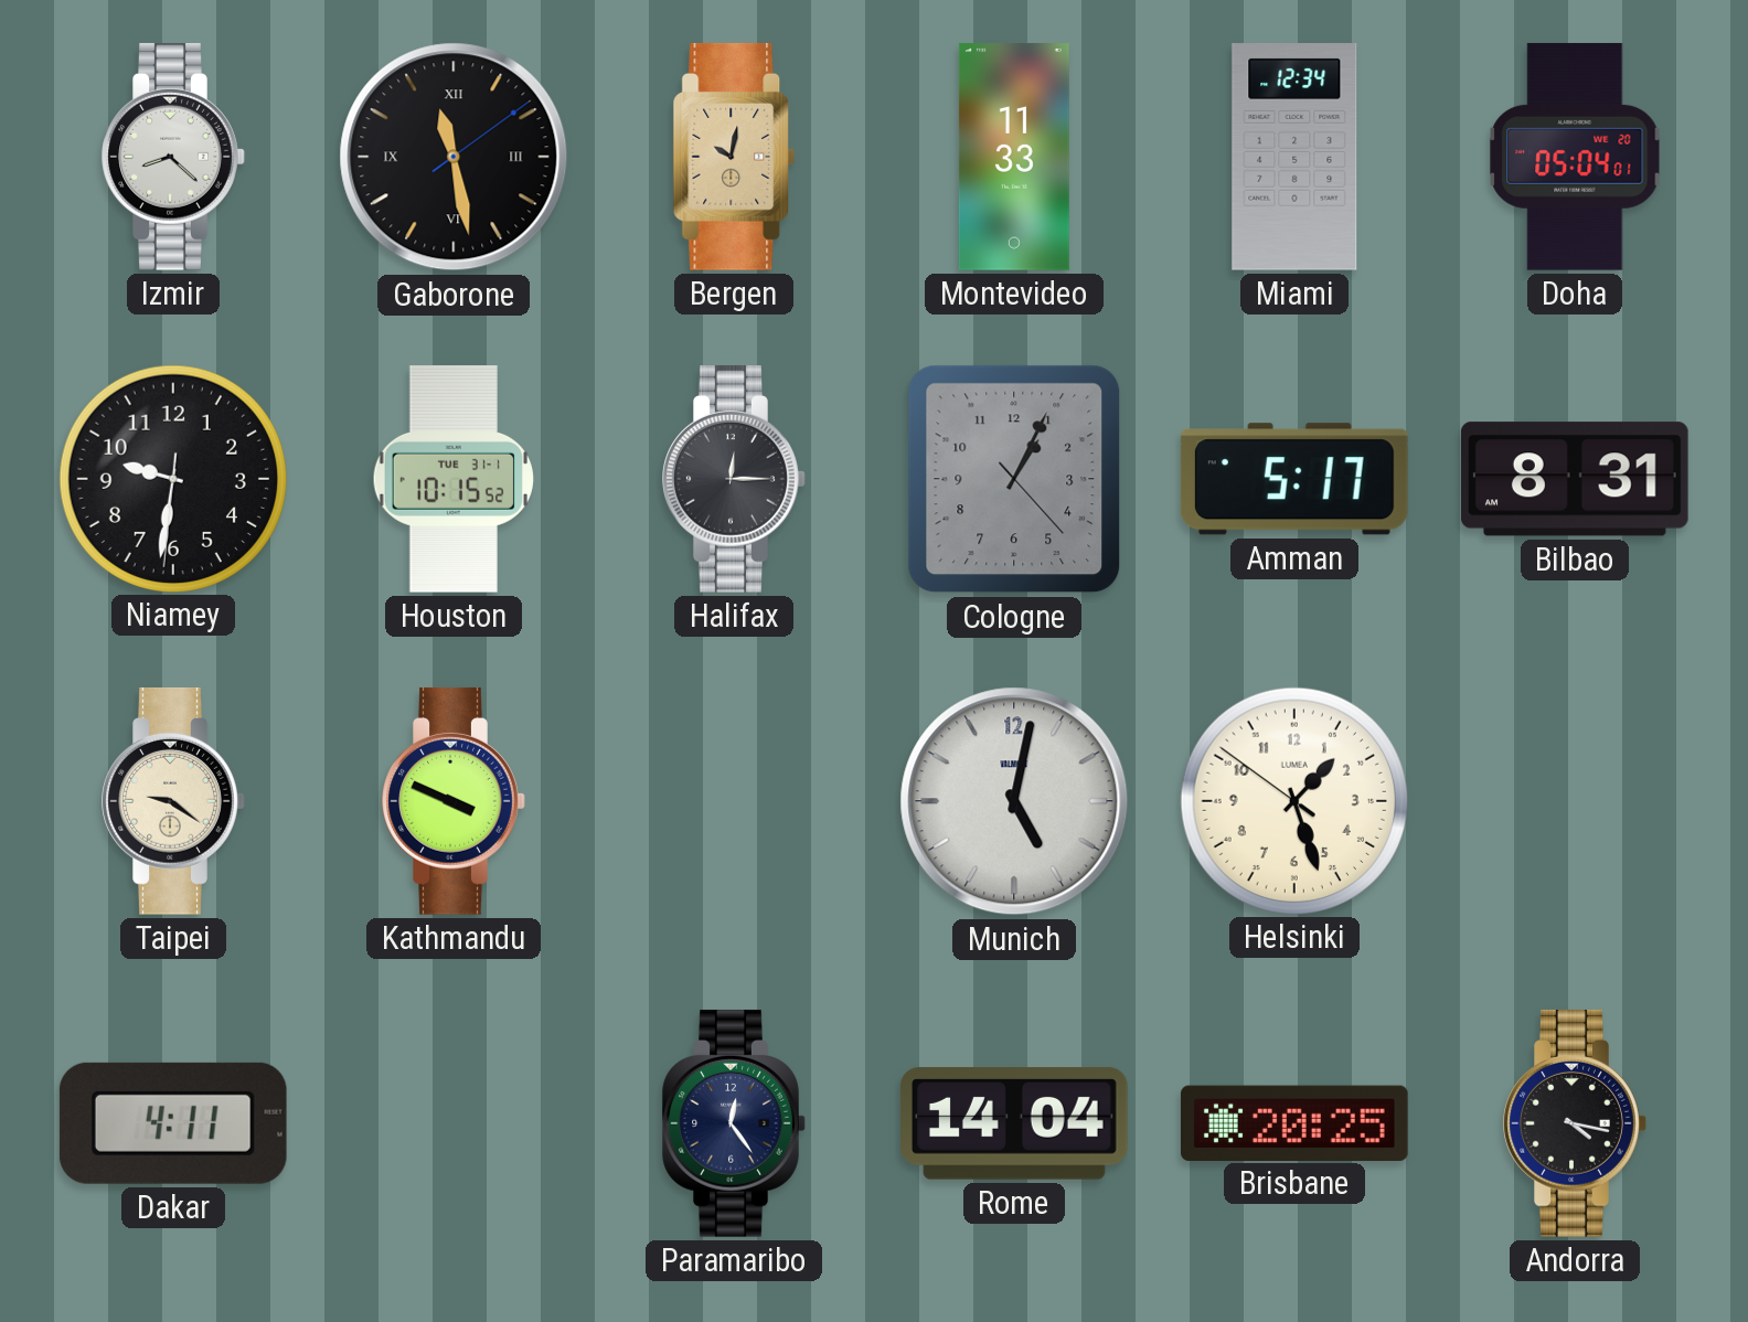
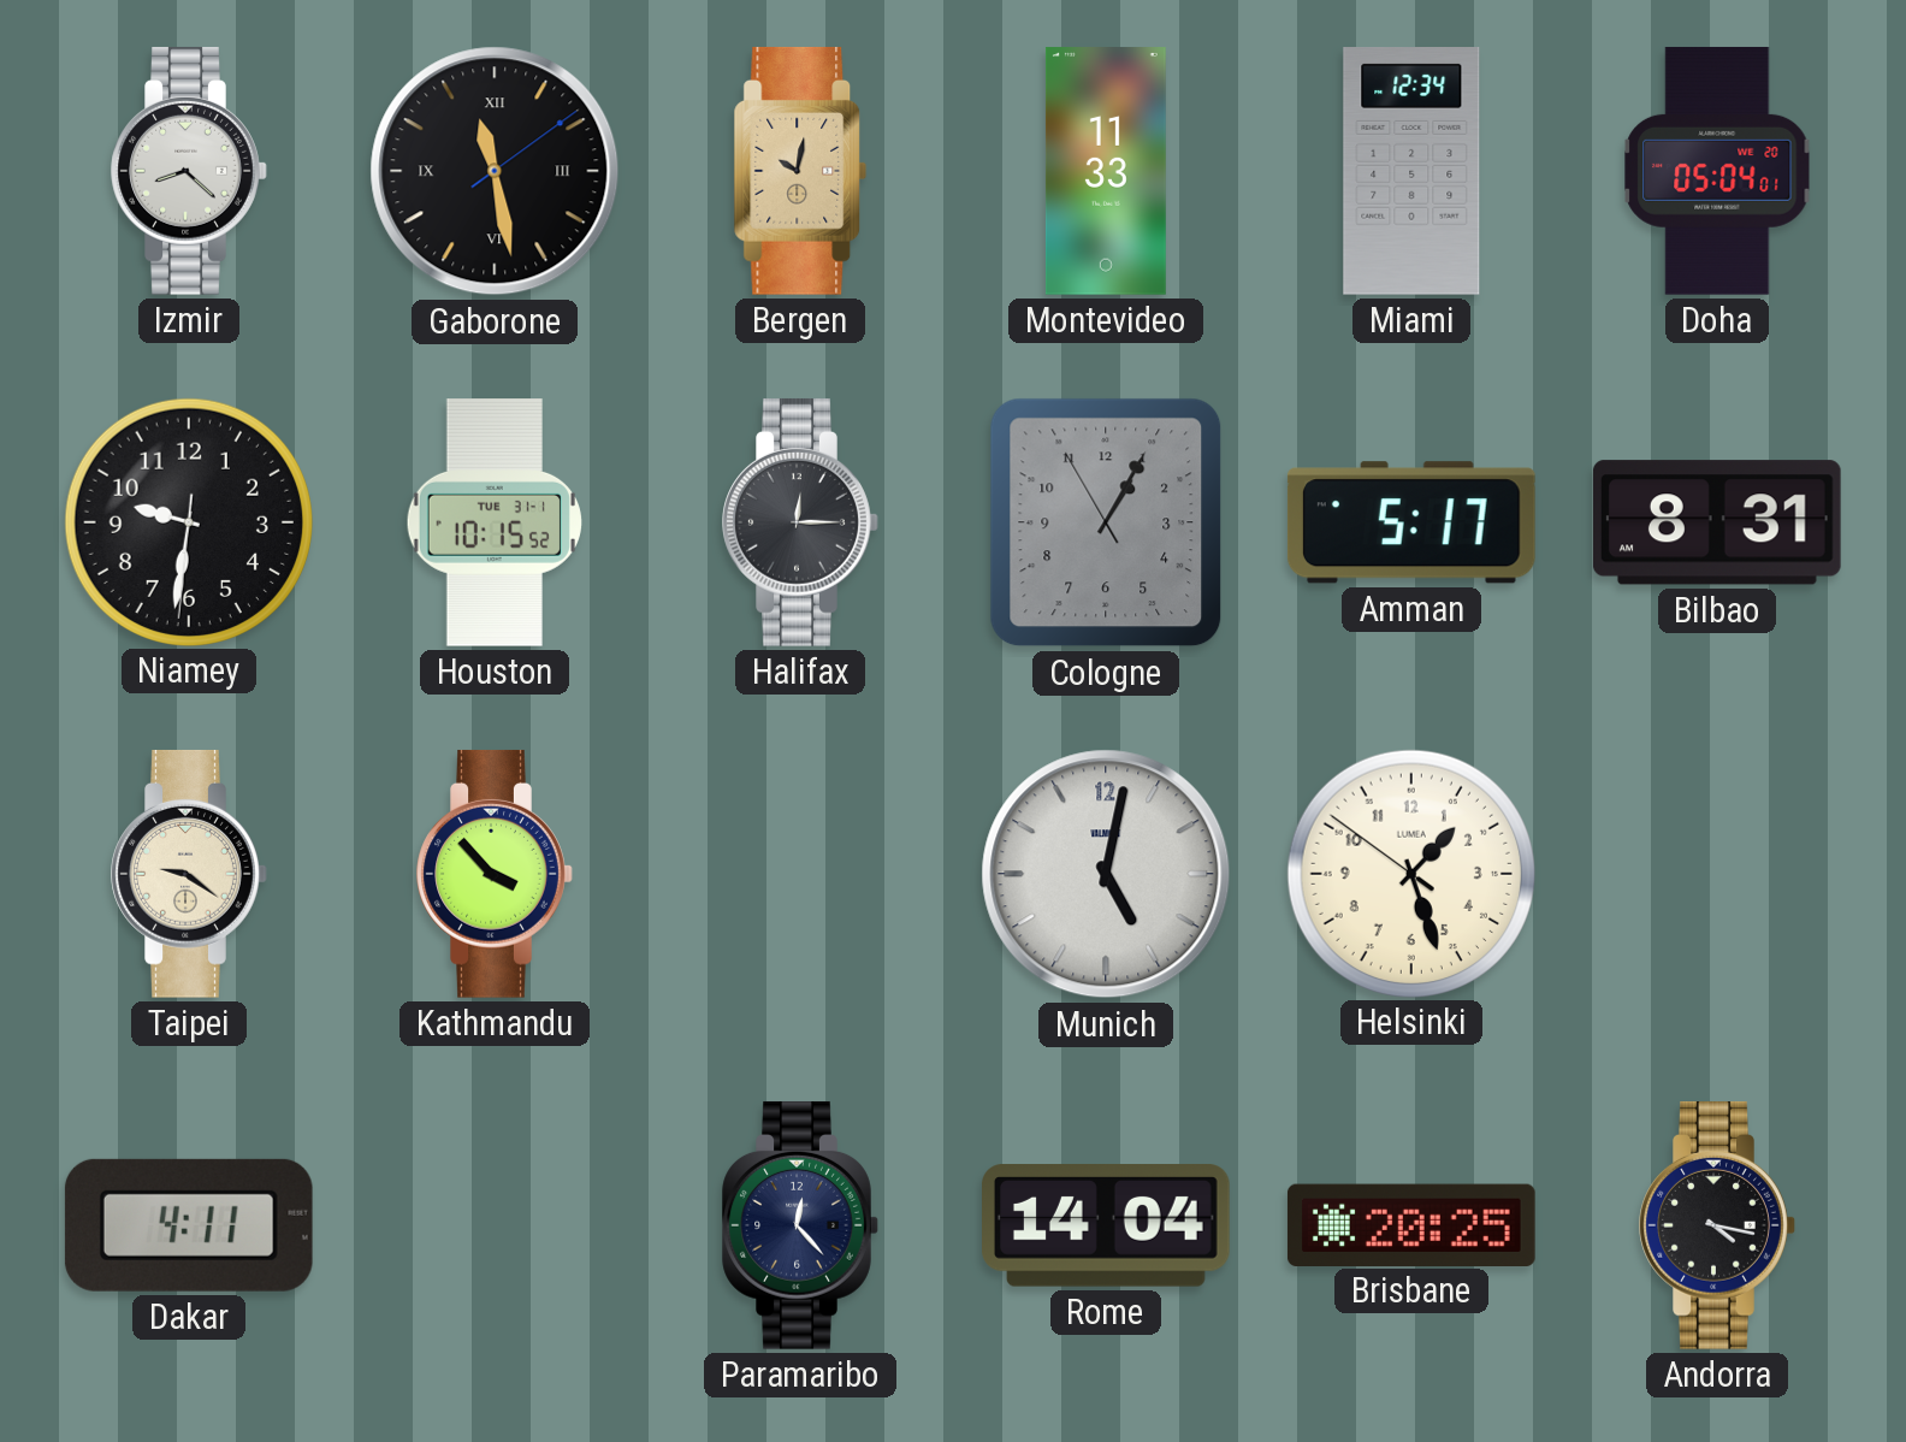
Cologne: 1:04:23 -> 1:04:55
Kathmandu: 3:49 -> 3:53
Paramaribo: 12:24 -> 12:23
